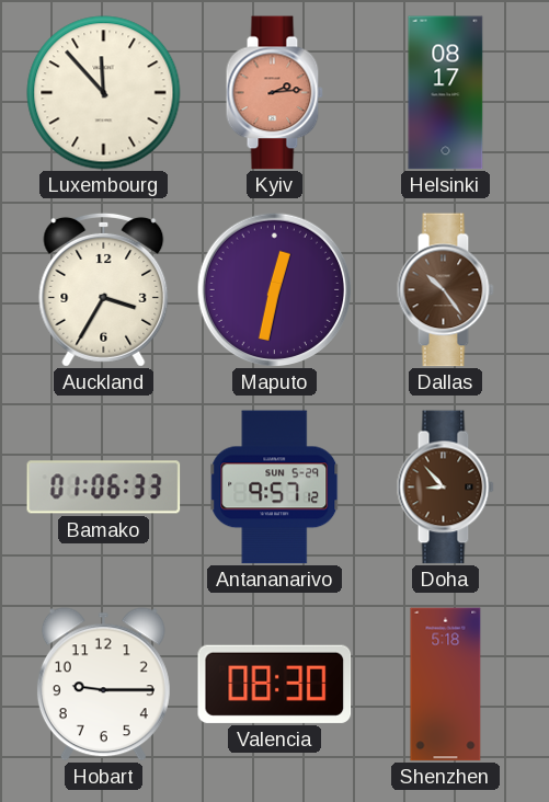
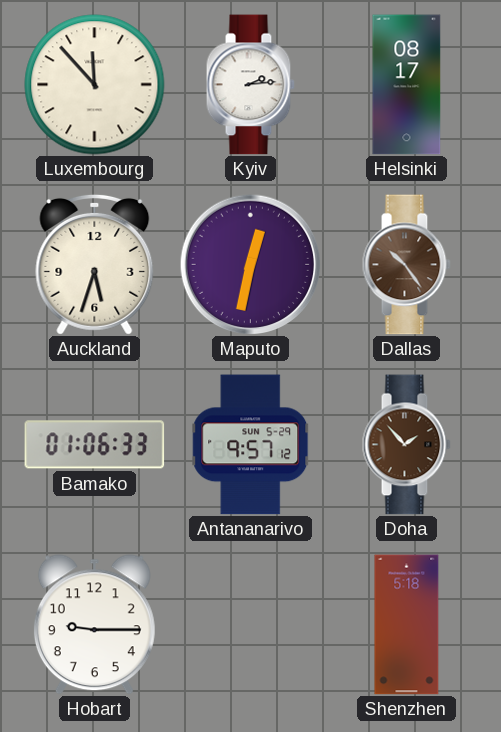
Kyiv dial: salmon -> white
Auckland: 3:35 -> 5:33
Doha: 8:53 -> 1:53
Valencia: 08:30 -> none
